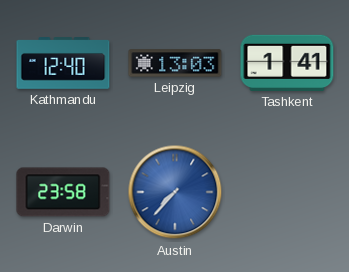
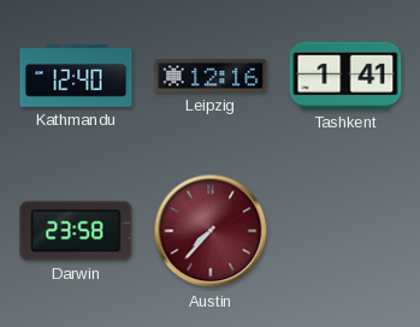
Leipzig: 13:03 -> 12:16
Austin dial: blue -> burgundy
